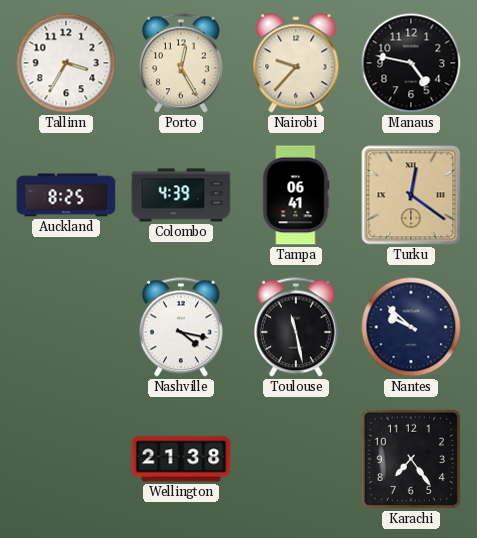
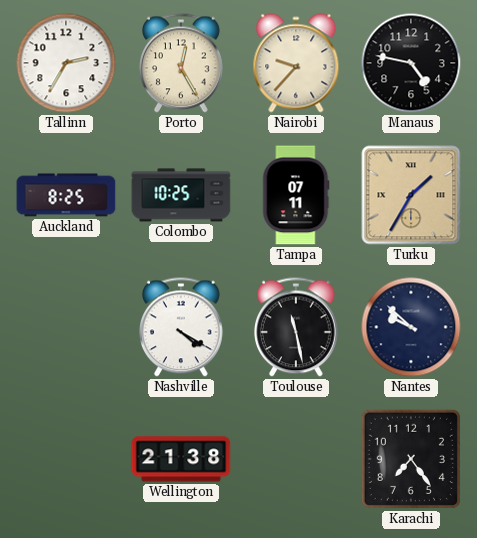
Tallinn: 3:35 -> 2:35
Colombo: 4:39 -> 10:25
Tampa: 06:41 -> 07:11
Turku: 12:21 -> 1:35
Nashville: 4:17 -> 4:20
